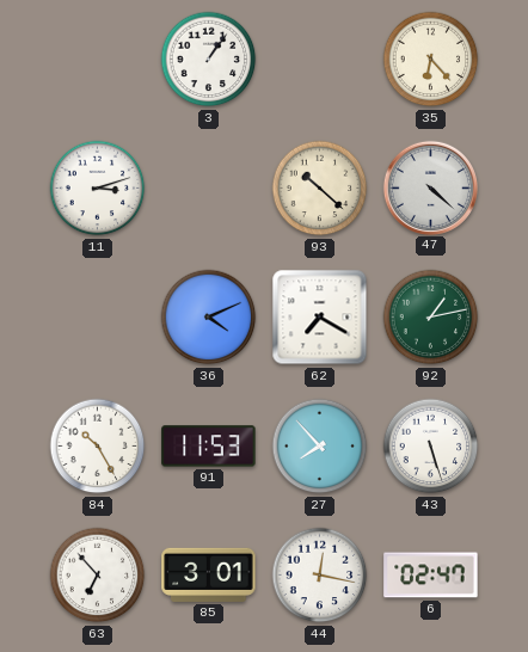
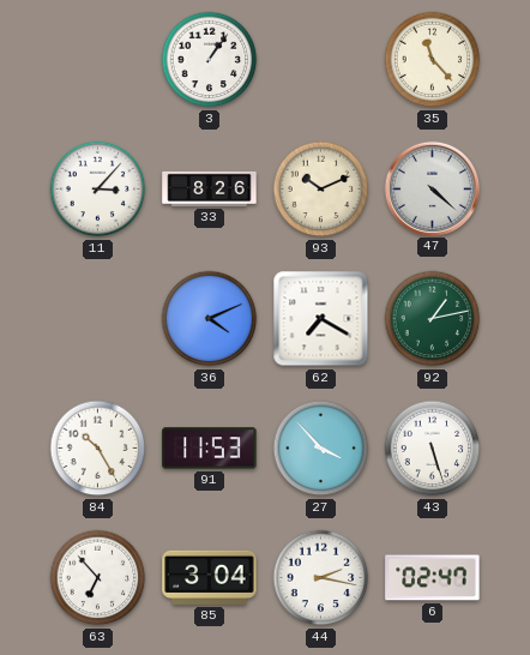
35: 6:23 -> 11:23
11: 3:12 -> 3:07
33: none -> 8:26
93: 10:22 -> 10:11
27: 7:53 -> 3:53
85: 3:01 -> 3:04
44: 12:17 -> 2:17
